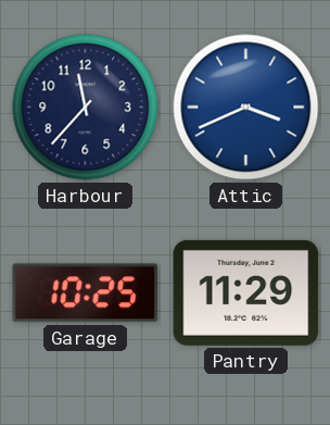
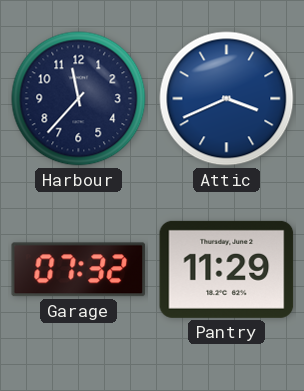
Garage: 10:25 -> 07:32
